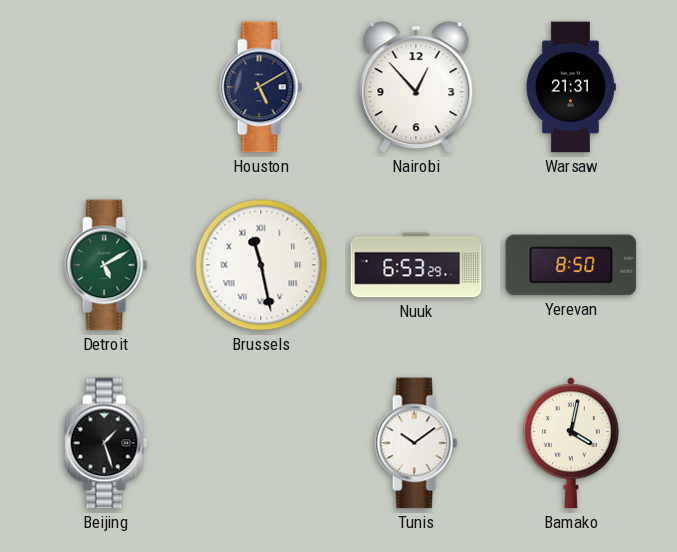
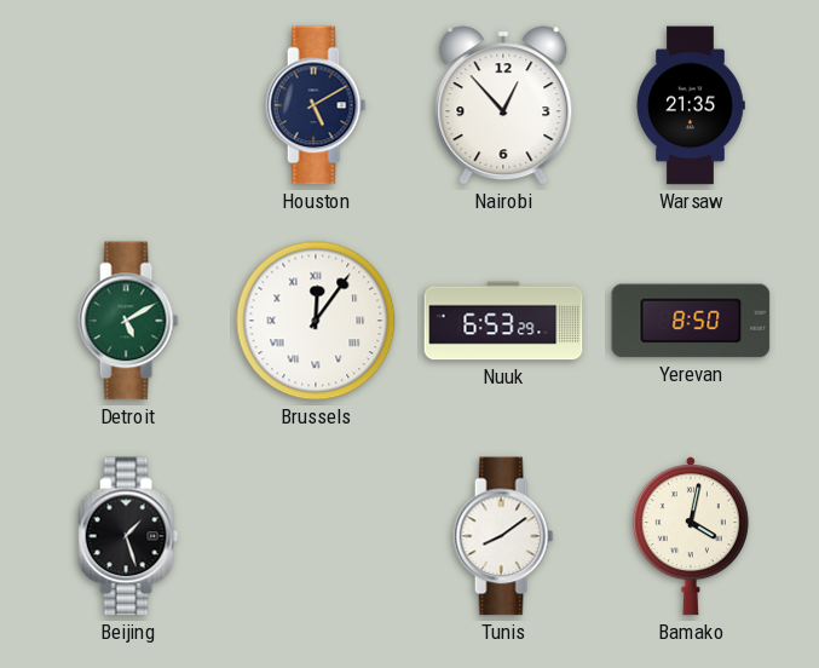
Warsaw: 21:31 -> 21:35
Brussels: 11:28 -> 12:06
Tunis: 10:09 -> 8:09
